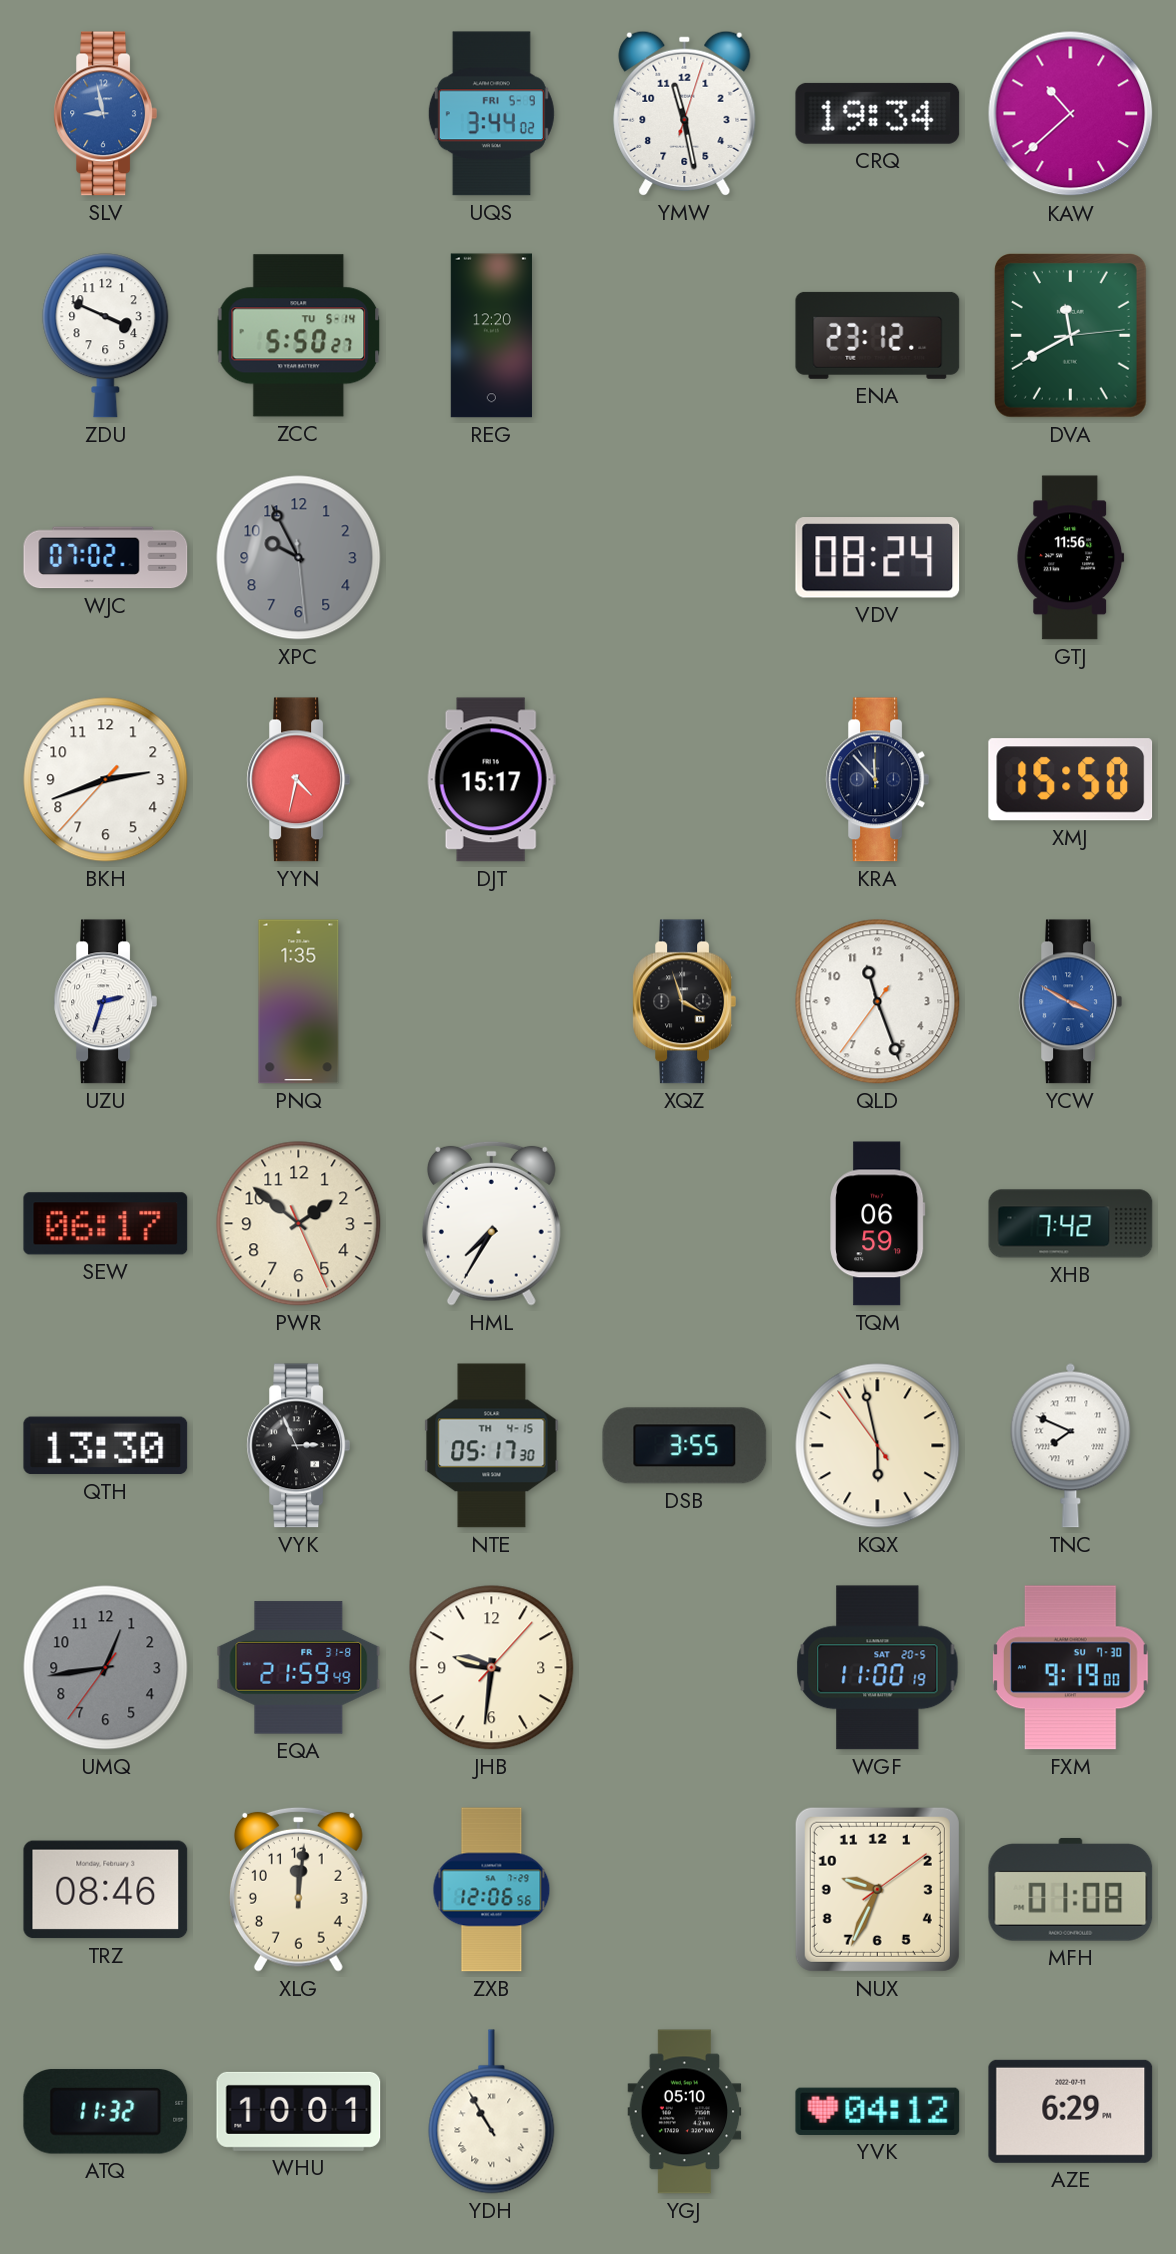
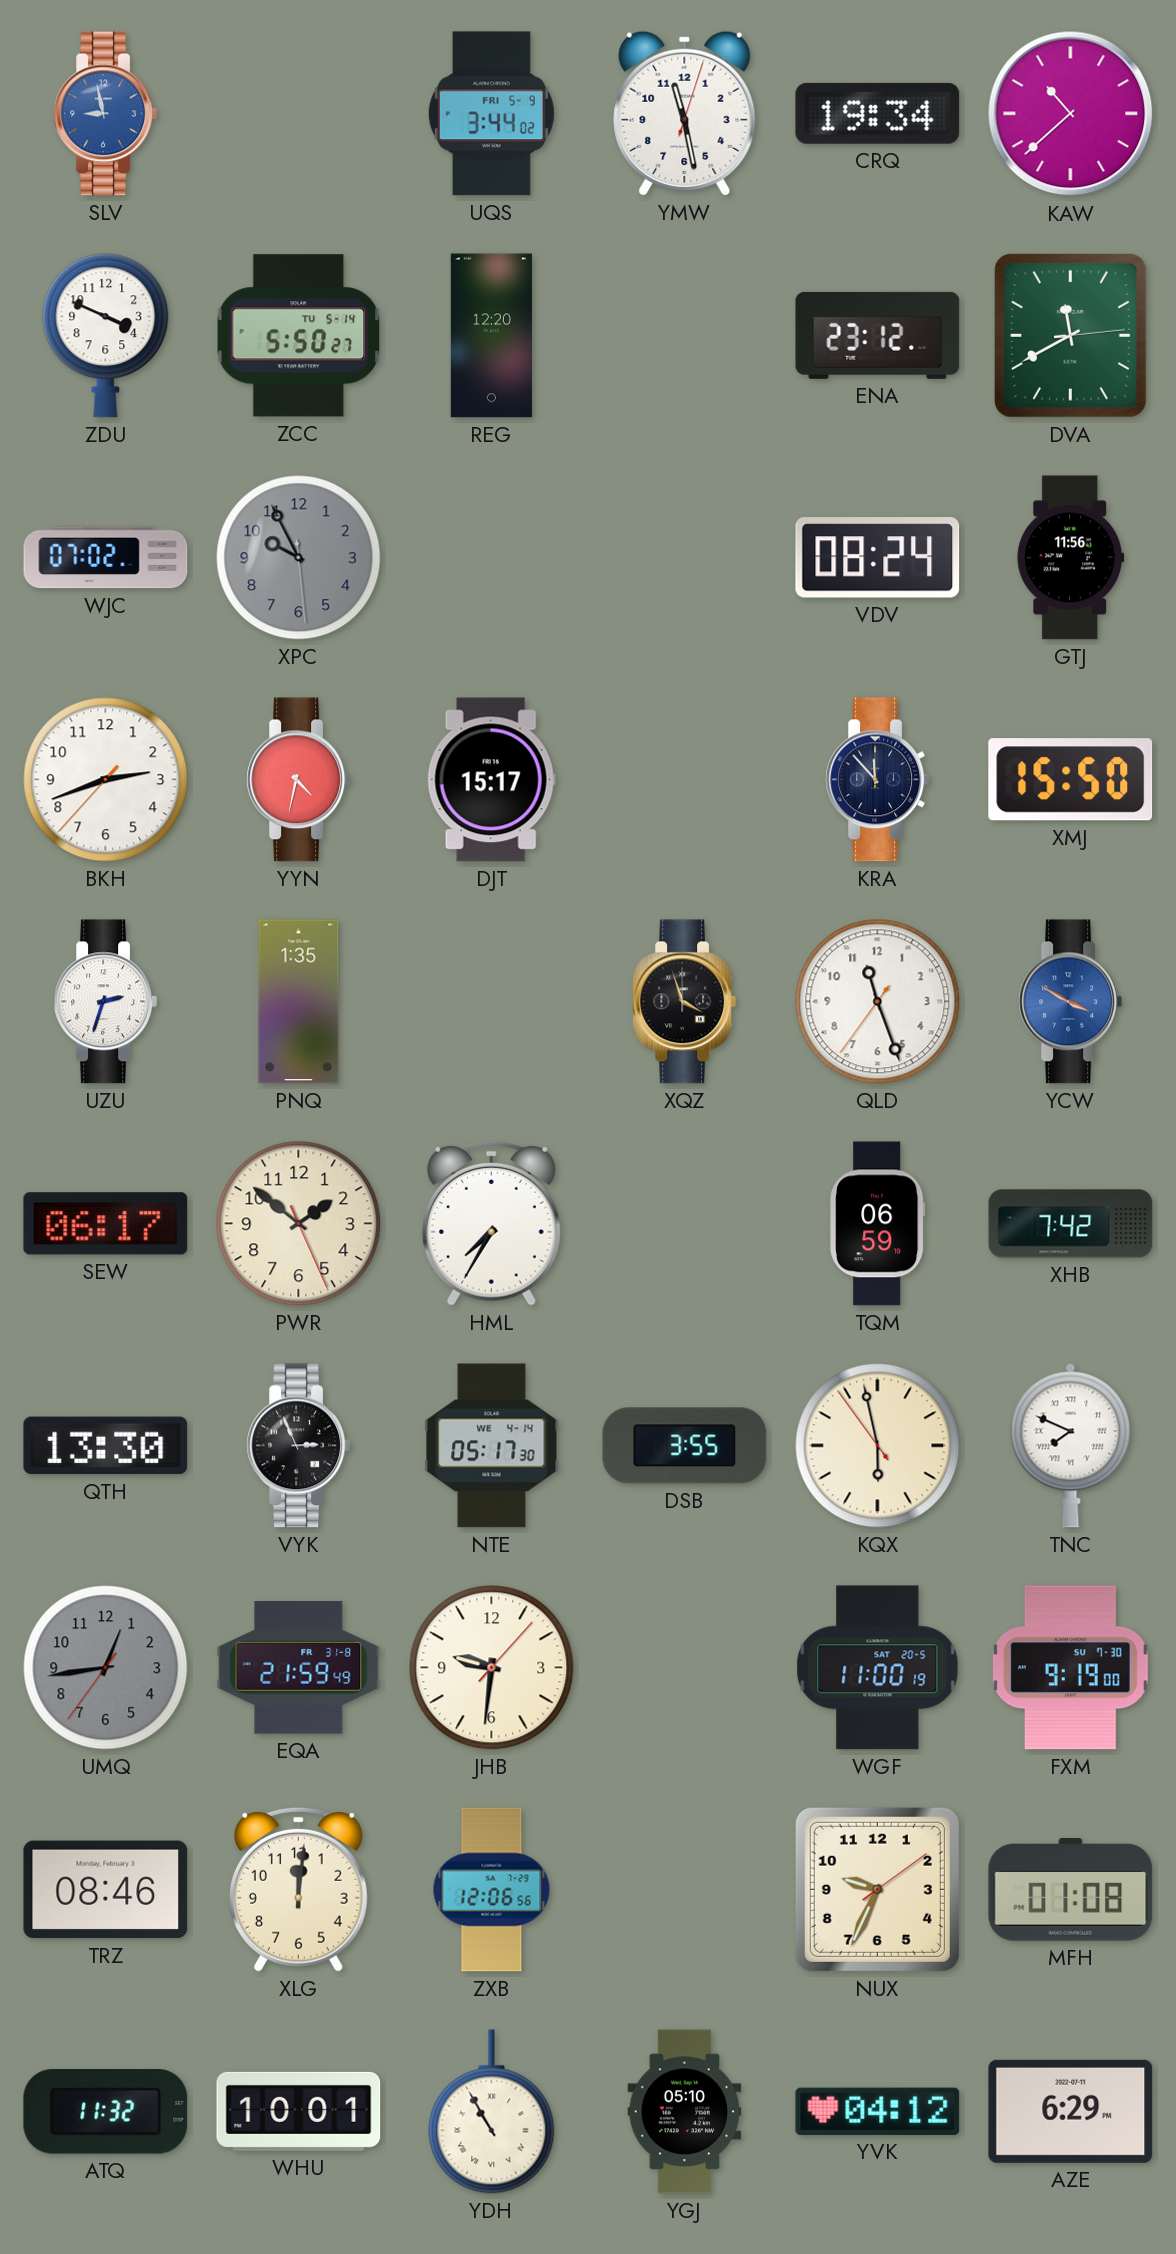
NTE date: TH 4-15 -> WE 4-14
